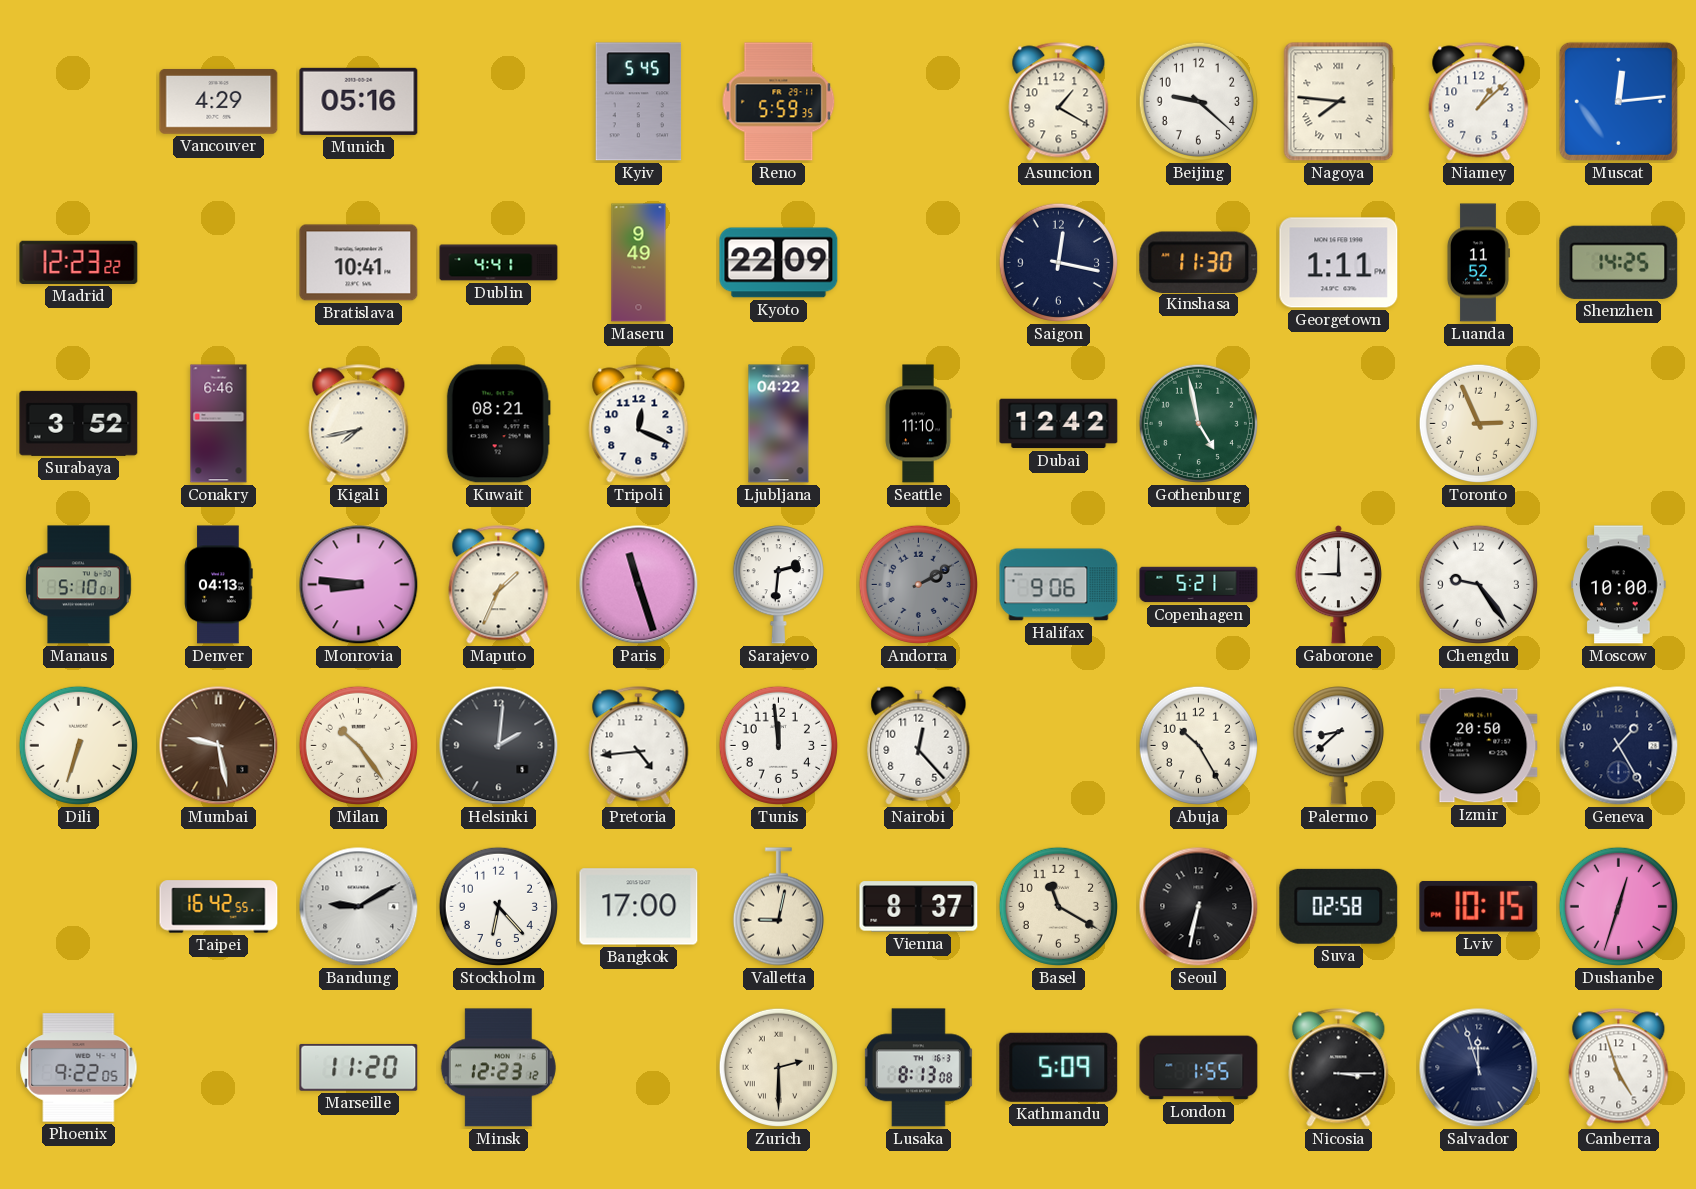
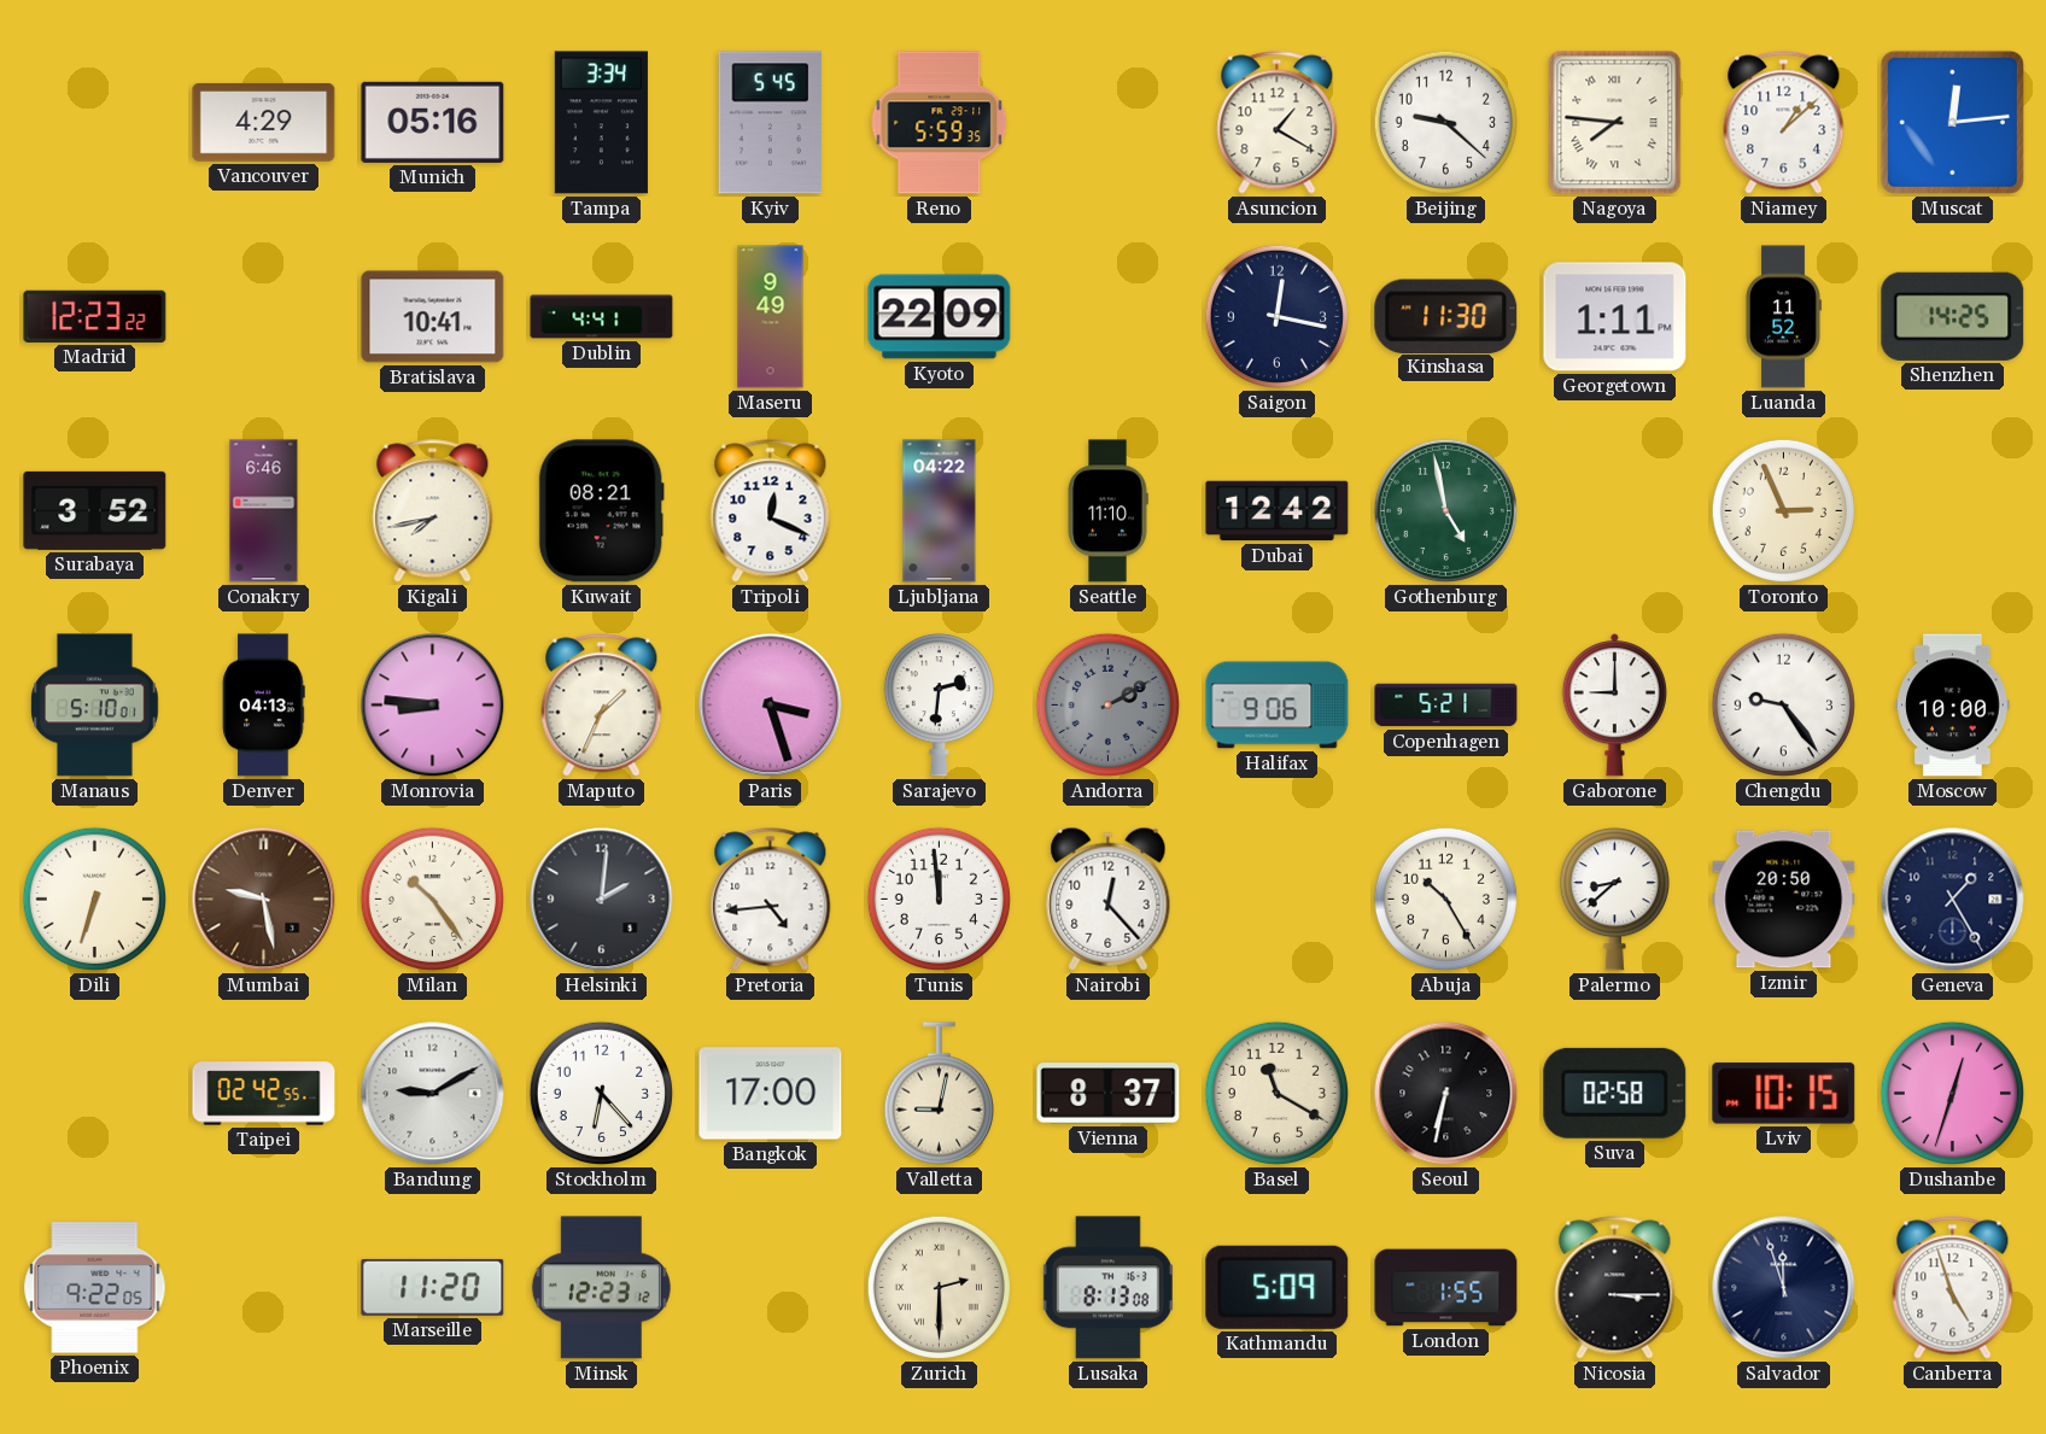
Tampa: none -> 3:34
Paris: 11:27 -> 3:27
Taipei: 16:42 -> 02:42
